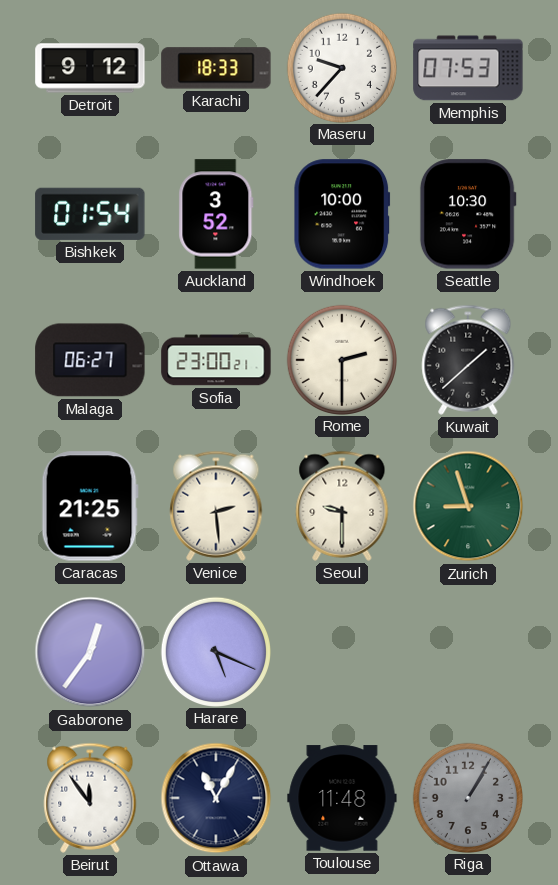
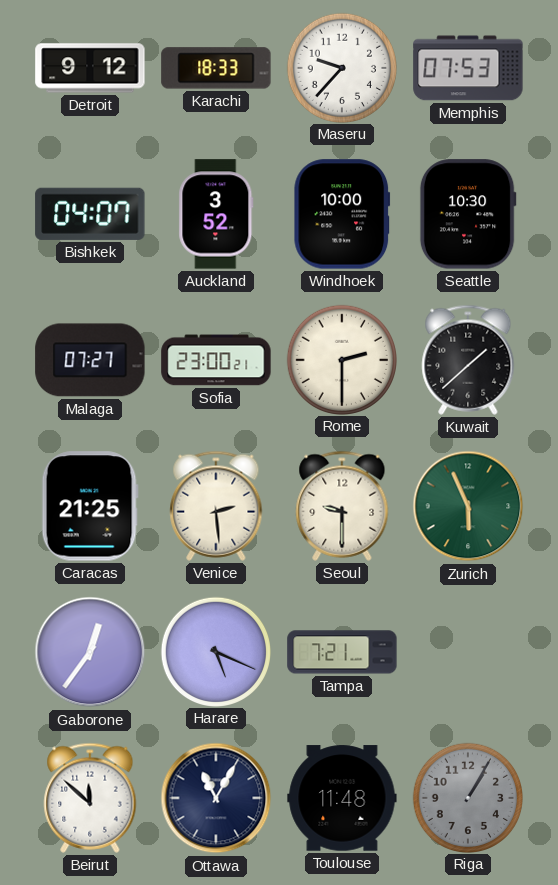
Bishkek: 01:54 -> 04:07
Malaga: 06:27 -> 07:27
Zurich: 8:57 -> 5:56
Tampa: none -> 7:21
Beirut: 11:54 -> 11:52
